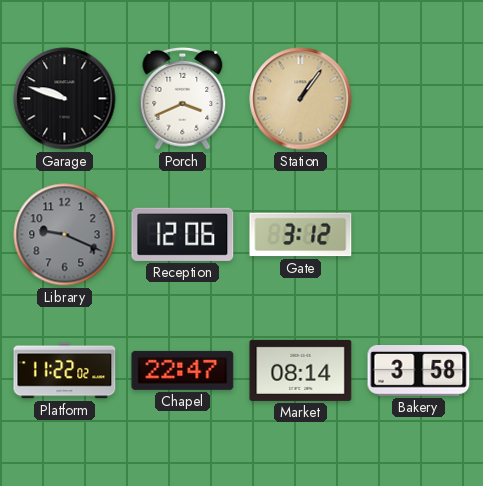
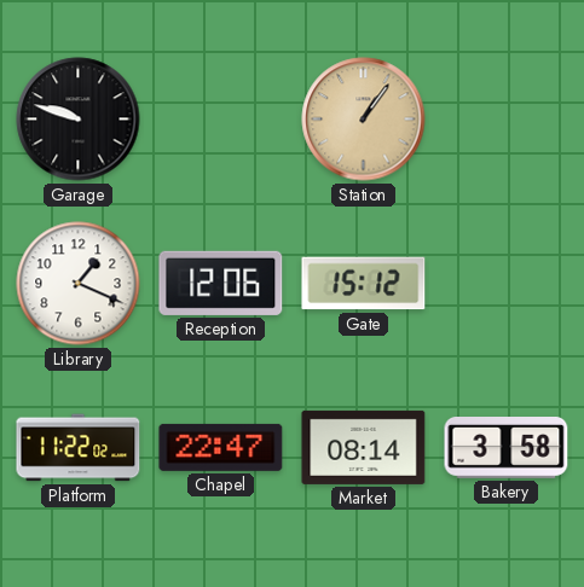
Porch: 3:41 -> none
Library: 9:19 -> 1:19
Library dial: grey -> white
Gate: 3:12 -> 15:12
